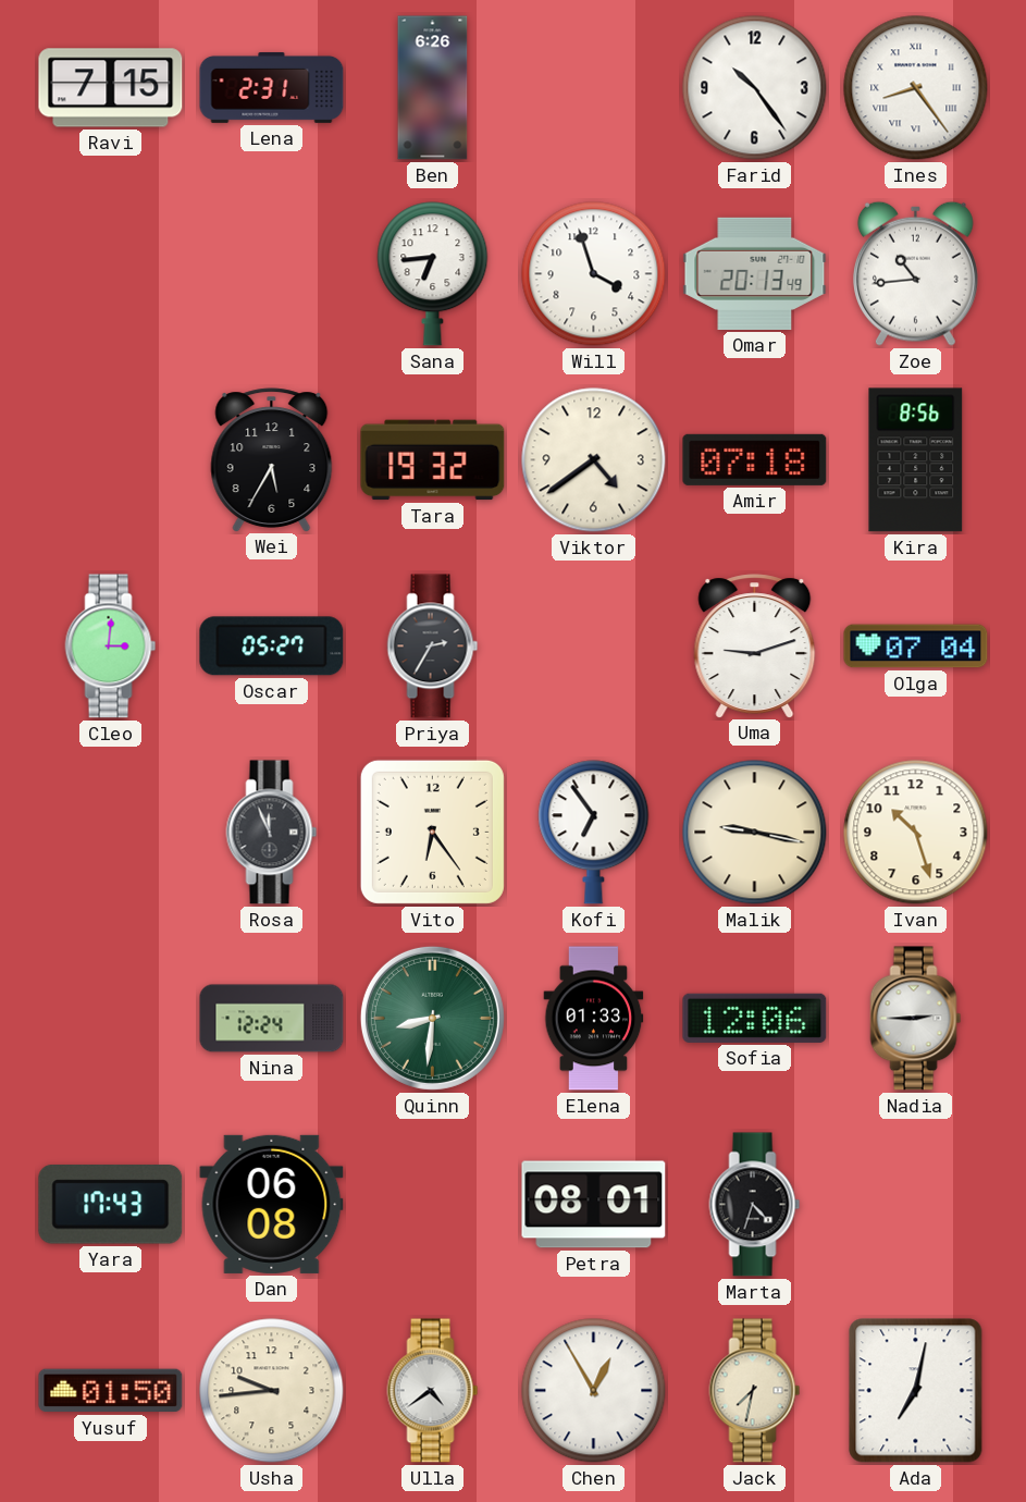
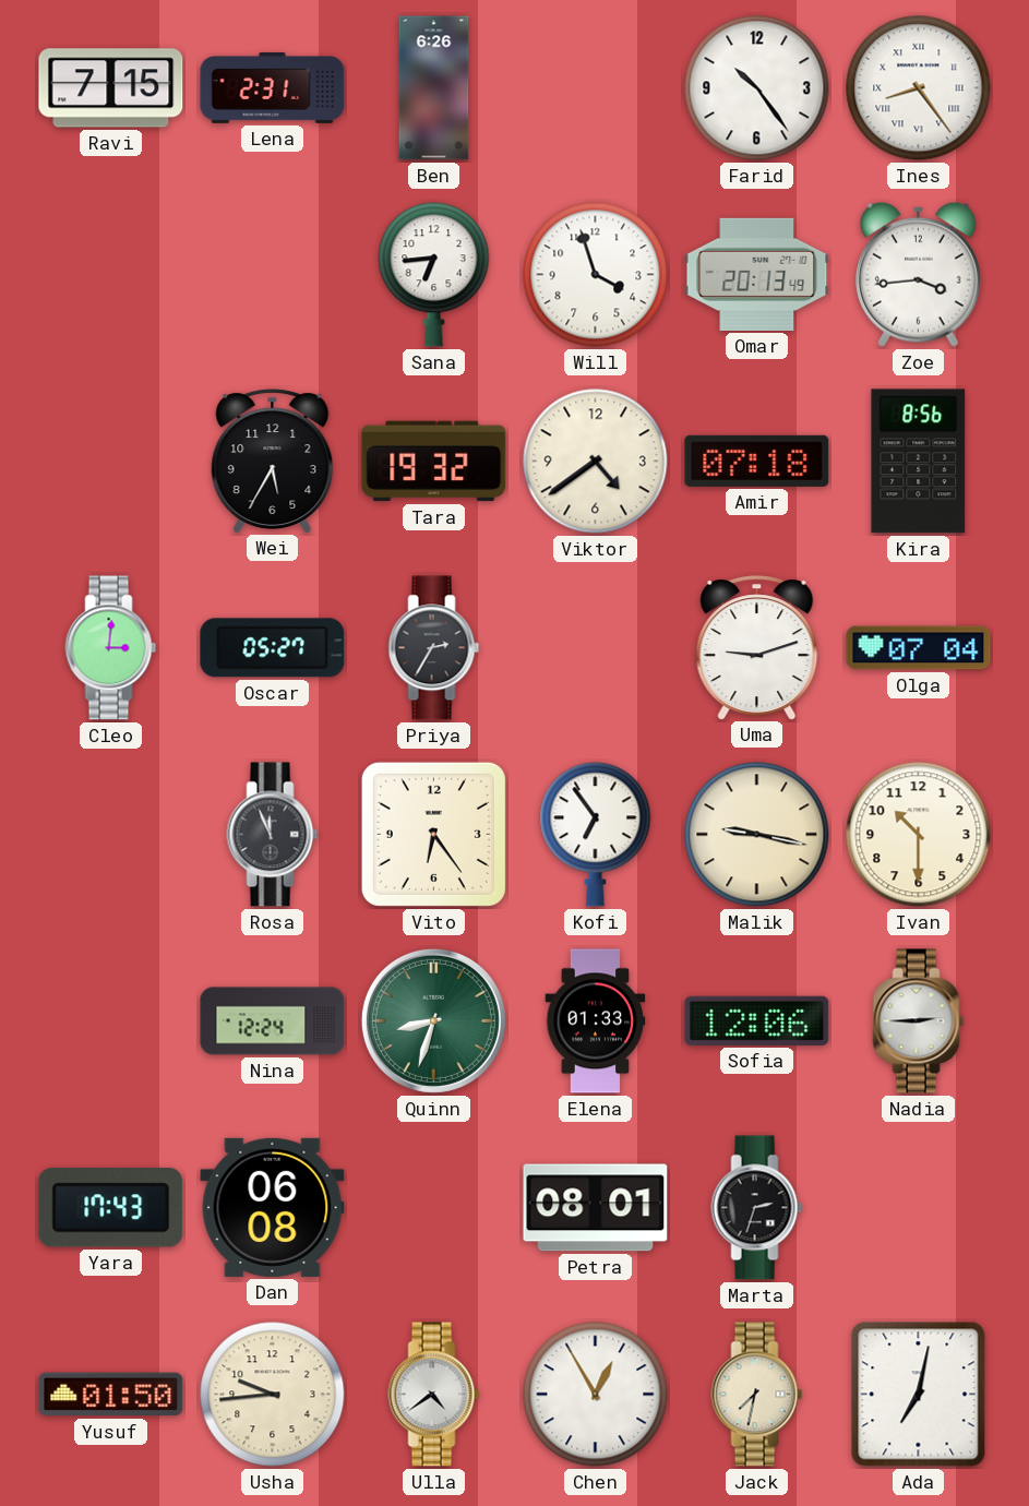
Zoe: 10:44 -> 3:44
Ivan: 10:27 -> 10:30
Quinn: 8:31 -> 8:33
Marta: 4:33 -> 2:33
